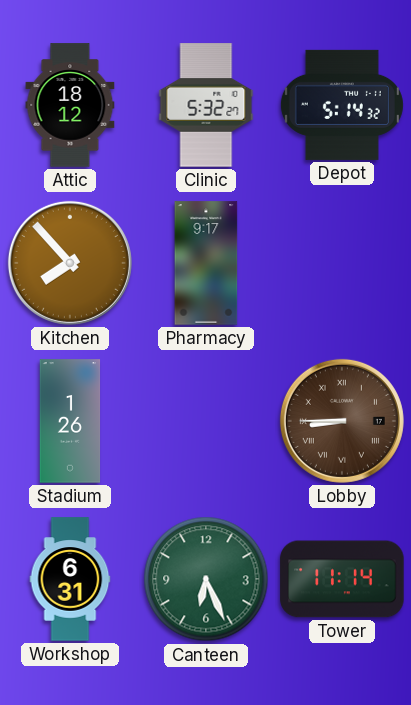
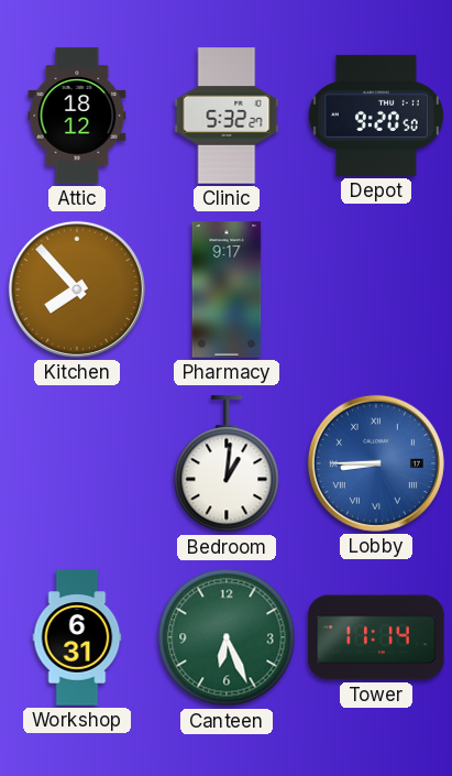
Depot: 5:14 -> 9:20
Stadium: 1:26 -> none
Bedroom: none -> 1:01
Lobby dial: brown -> blue
